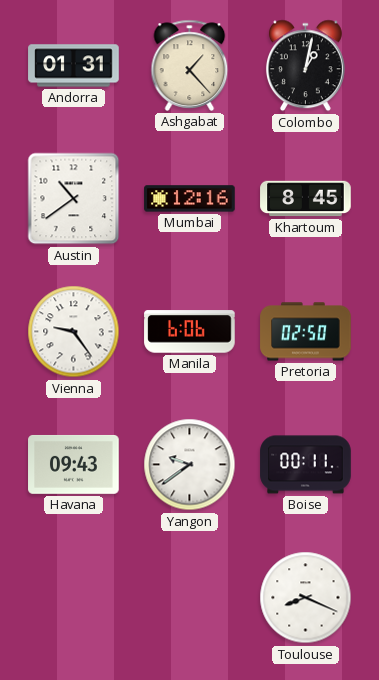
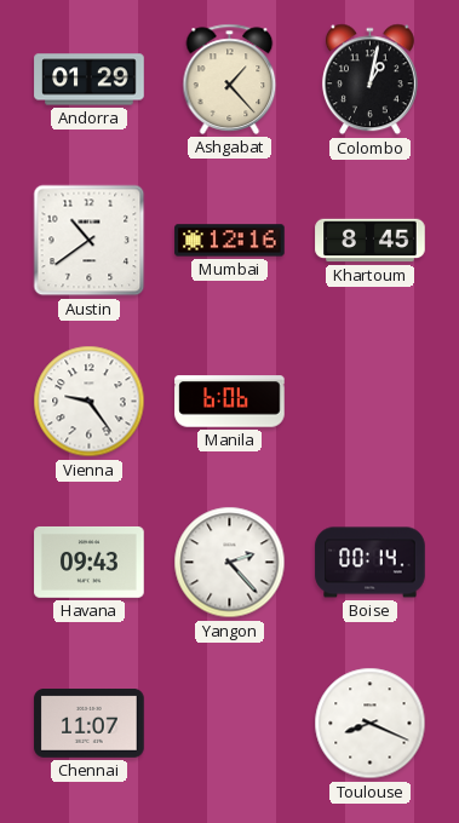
Andorra: 01:31 -> 01:29
Pretoria: 02:50 -> none
Yangon: 9:39 -> 2:23
Boise: 00:11 -> 00:14
Chennai: none -> 11:07
